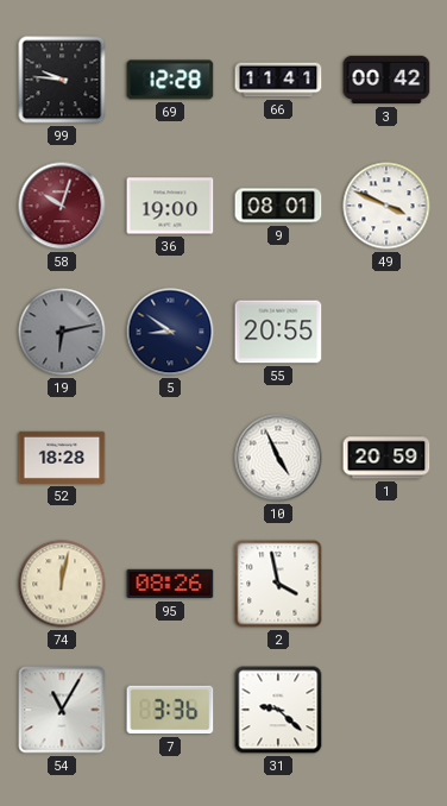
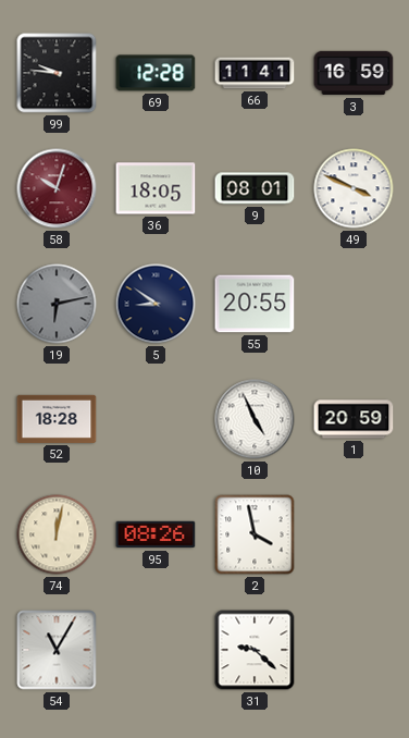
3: 00:42 -> 16:59
36: 19:00 -> 18:05
7: 3:36 -> none
